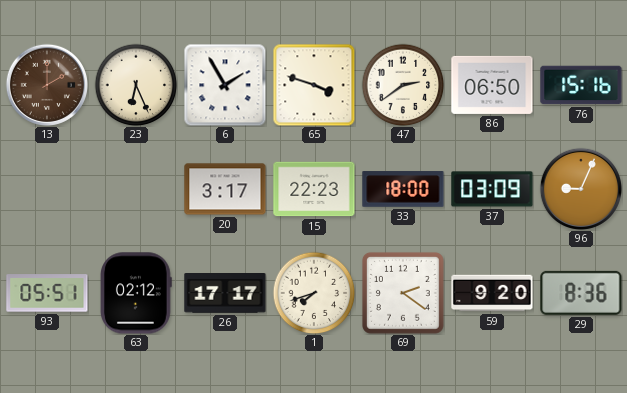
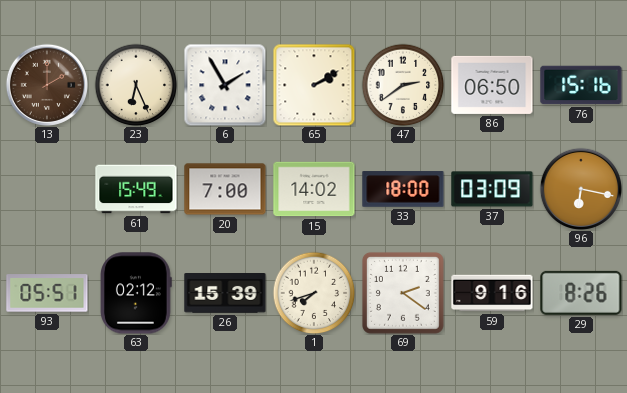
65: 3:48 -> 2:10
61: none -> 15:49
20: 3:17 -> 7:00
15: 22:23 -> 14:02
96: 9:04 -> 6:17
26: 17:17 -> 15:39
59: 9:20 -> 9:16
29: 8:36 -> 8:26
